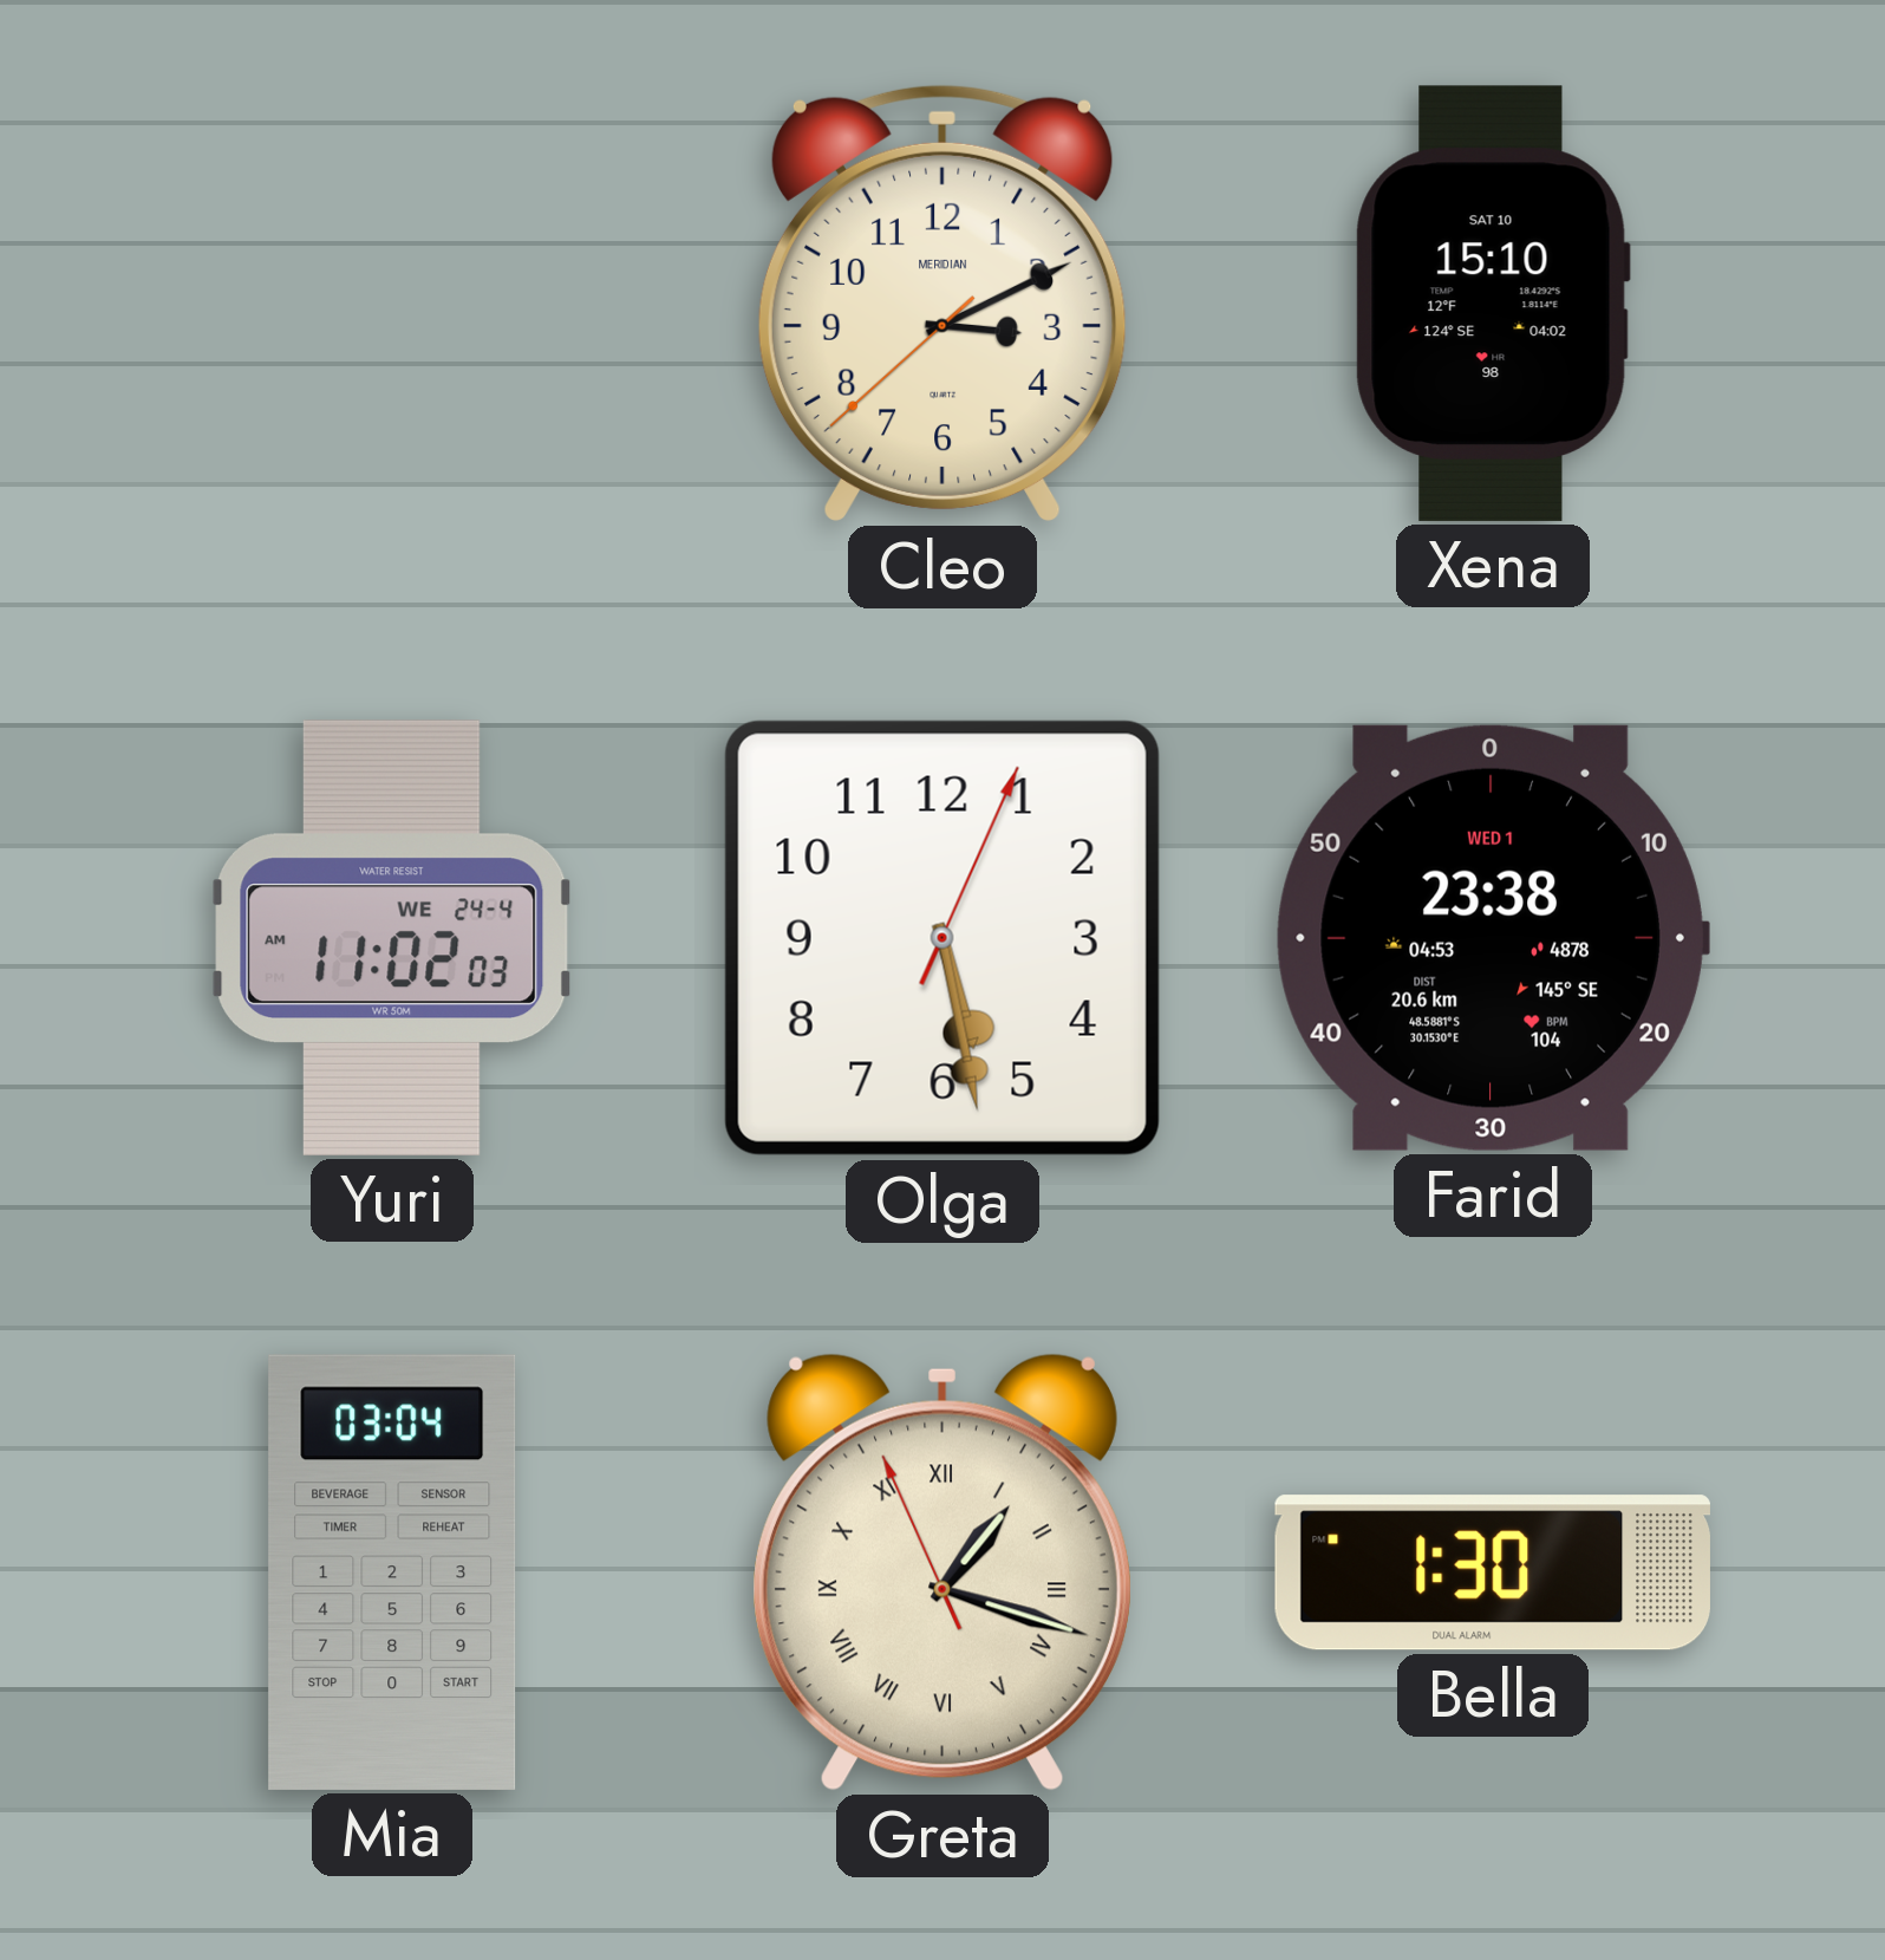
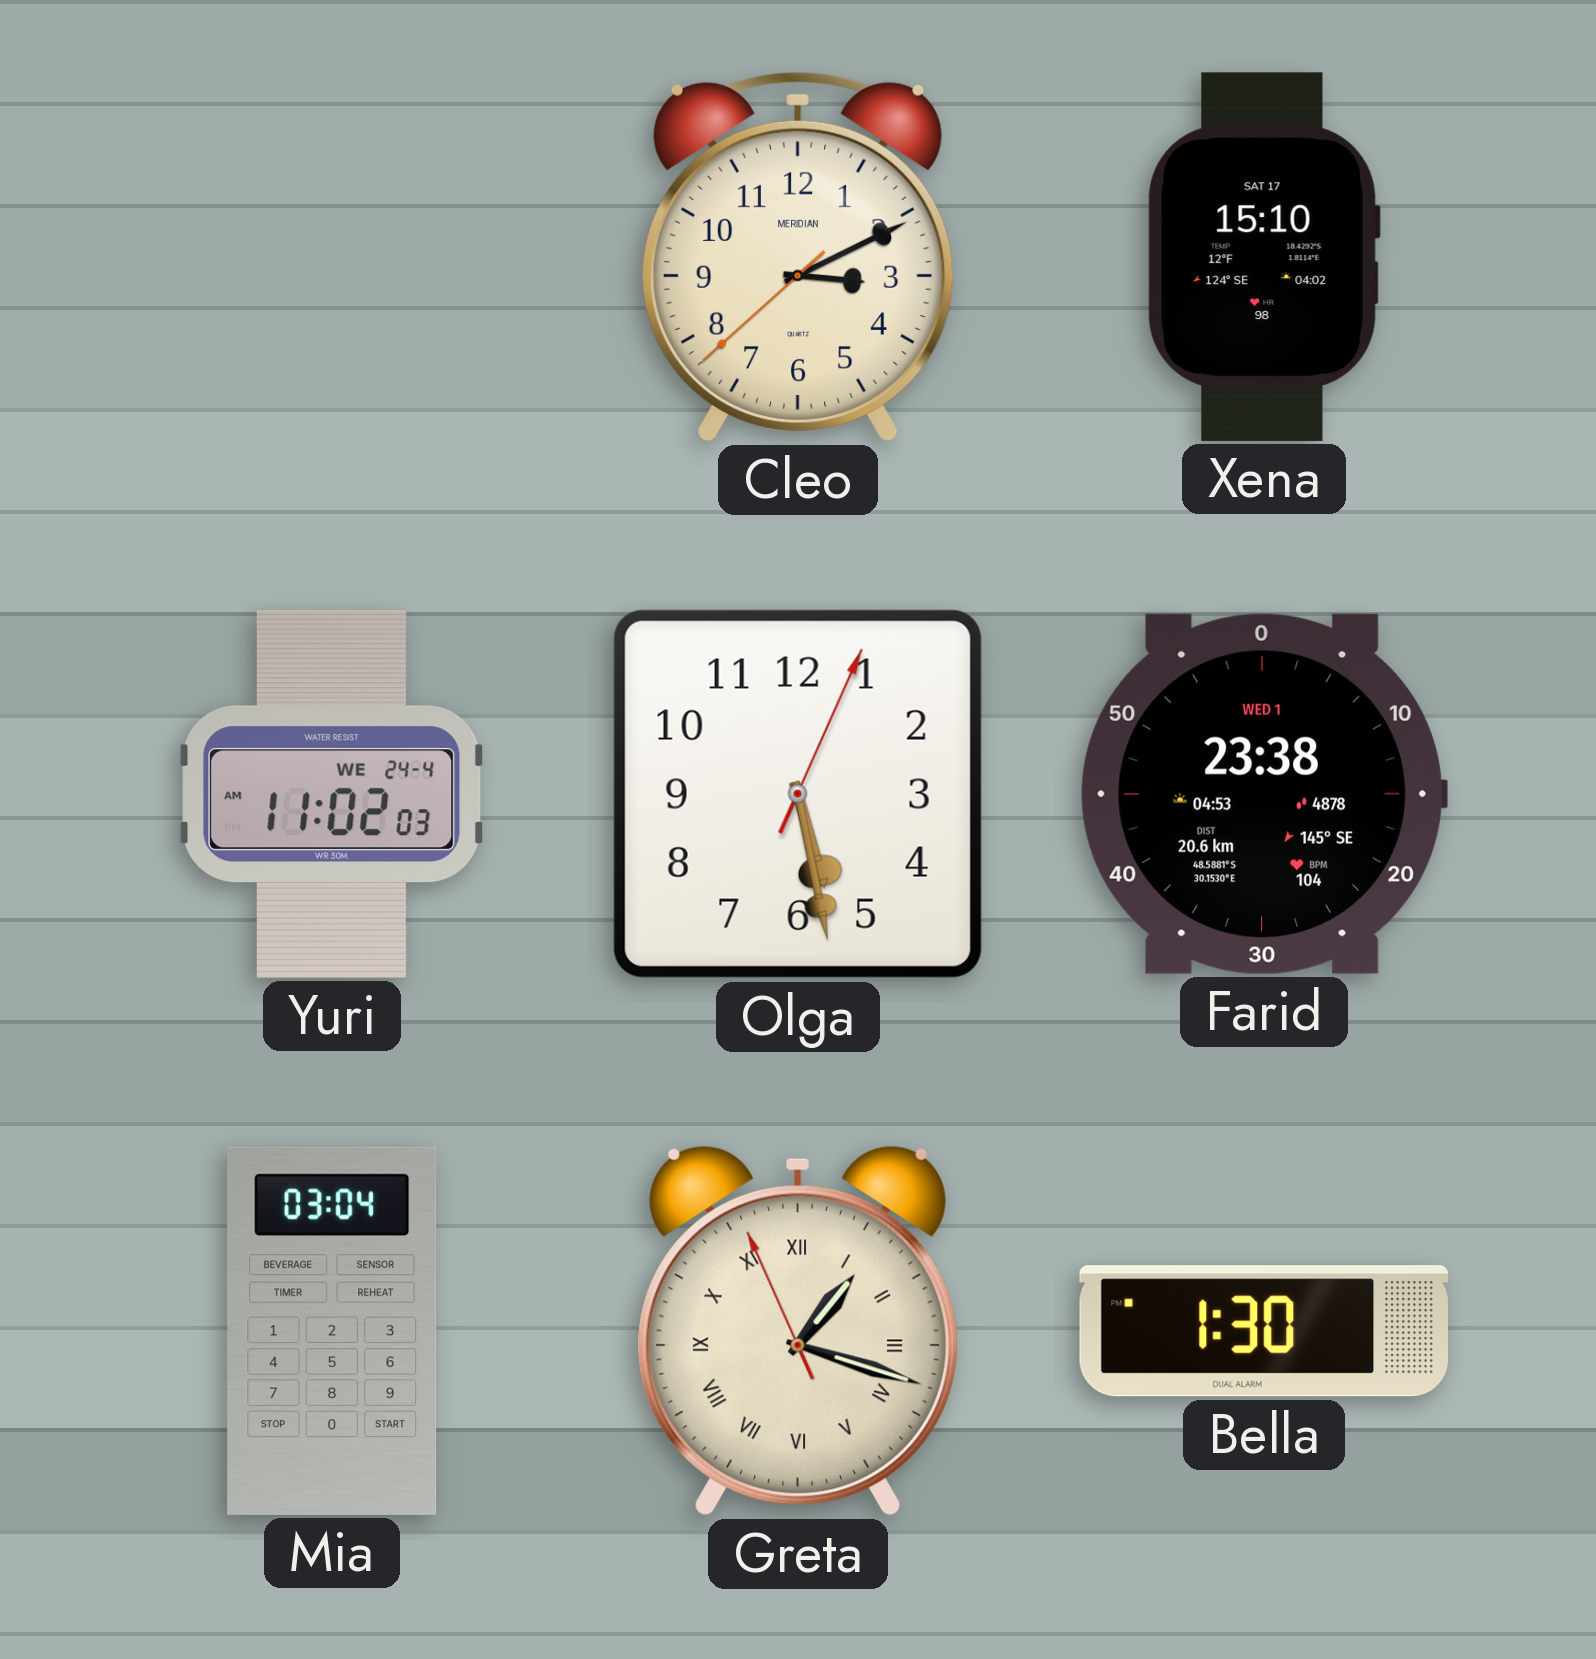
Xena date: SAT 10 -> SAT 17
